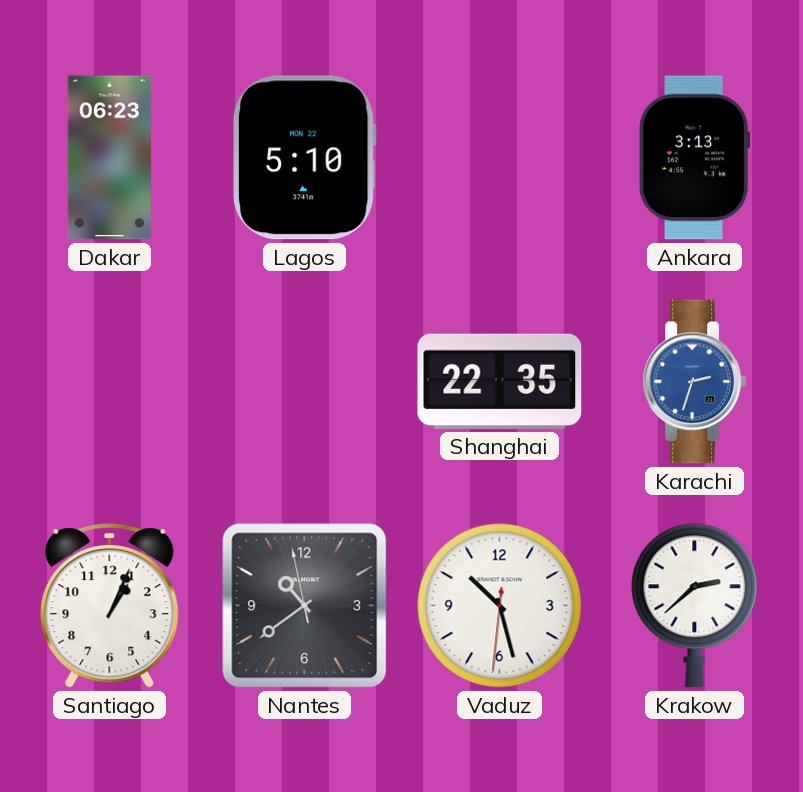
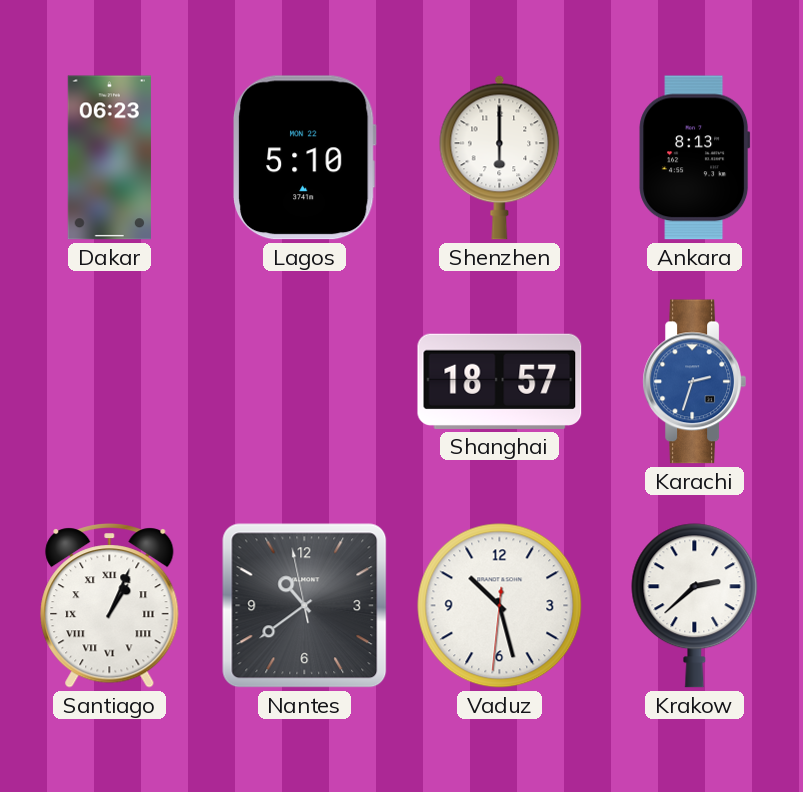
Shenzhen: none -> 6:00
Ankara: 3:13 -> 8:13
Shanghai: 22:35 -> 18:57
Santiago numerals: Arabic -> Roman
